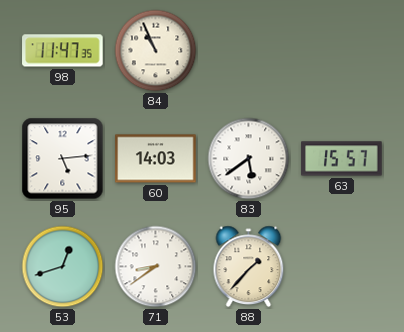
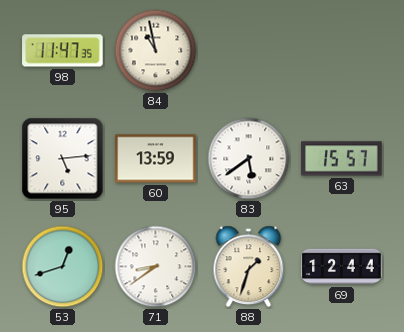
84: 10:56 -> 10:58
60: 14:03 -> 13:59
88: 1:37 -> 1:33
69: none -> 12:44
